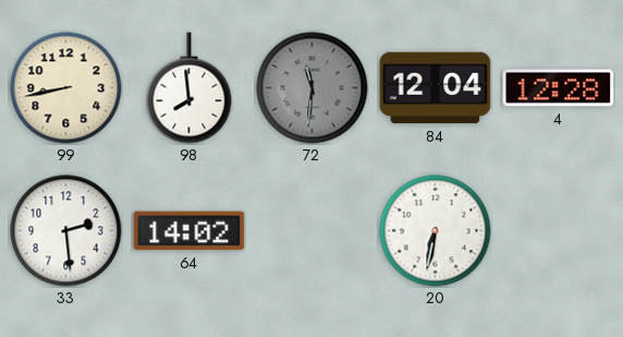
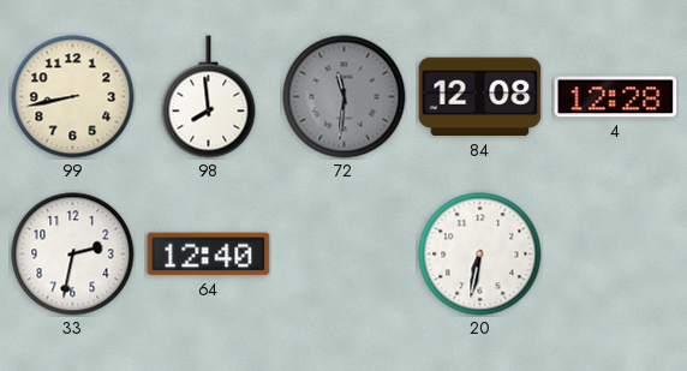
84: 12:04 -> 12:08
33: 2:29 -> 2:32
64: 14:02 -> 12:40
